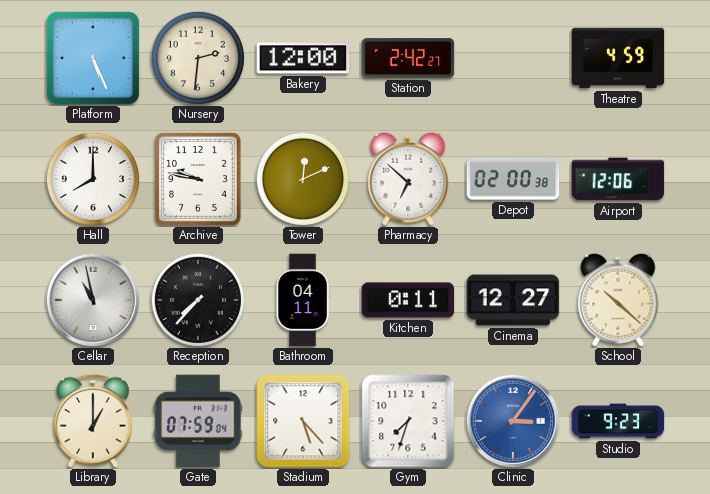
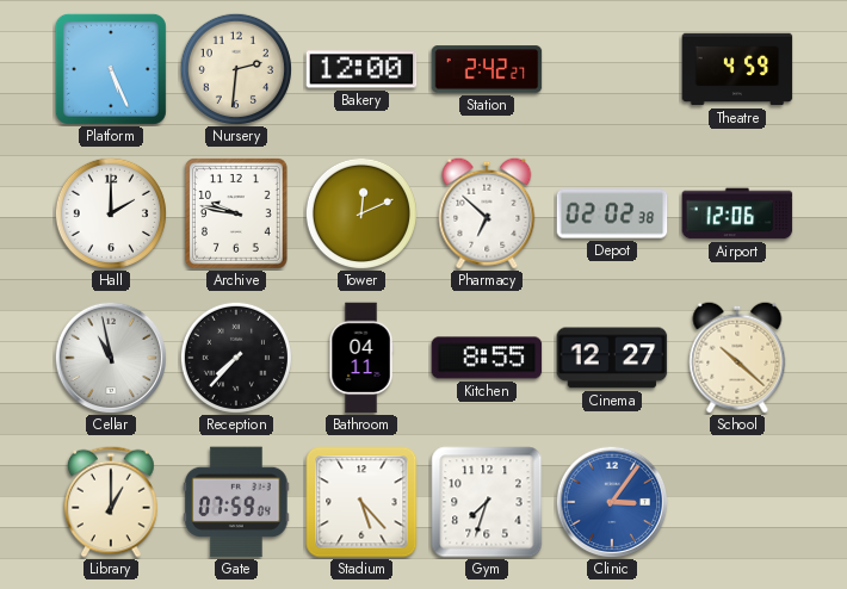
Hall: 8:00 -> 2:00
Depot: 02:00 -> 02:02
Kitchen: 0:11 -> 8:55
Studio: 9:23 -> none
